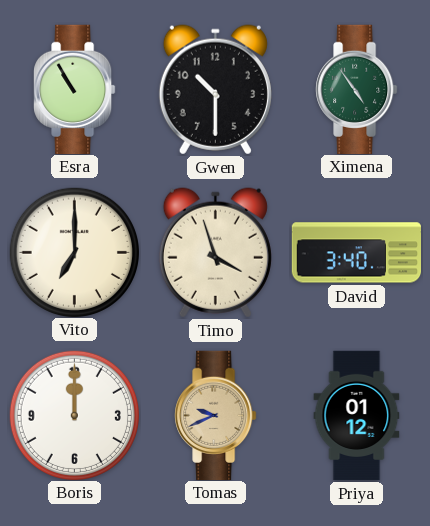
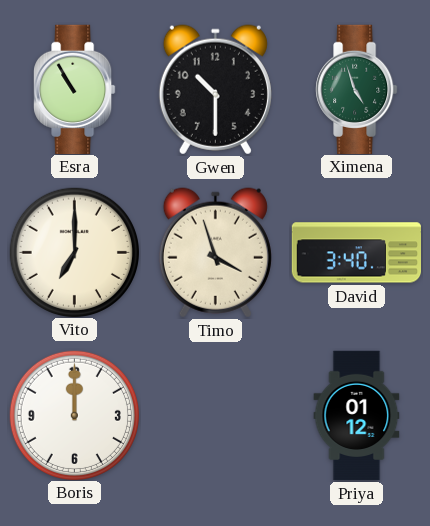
Ximena: 4:54 -> 4:57
Tomas: 9:41 -> none
